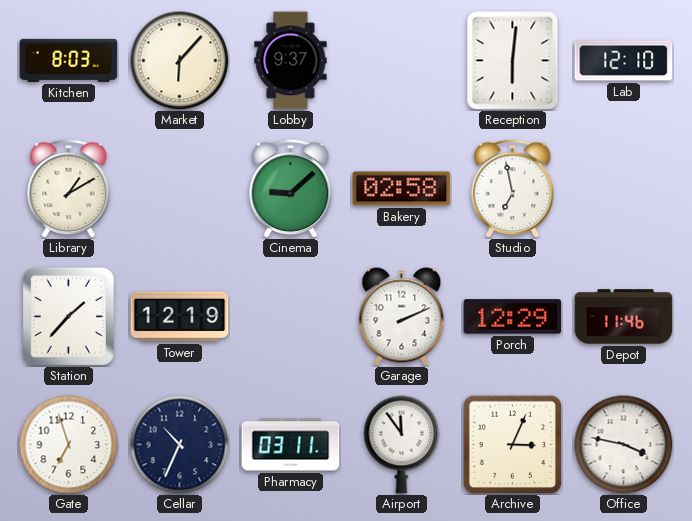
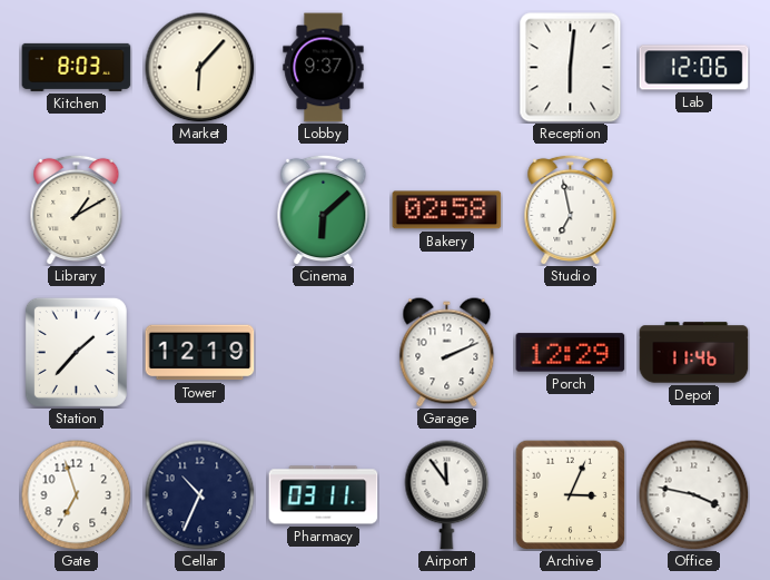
Lab: 12:10 -> 12:06
Cinema: 9:08 -> 6:08
